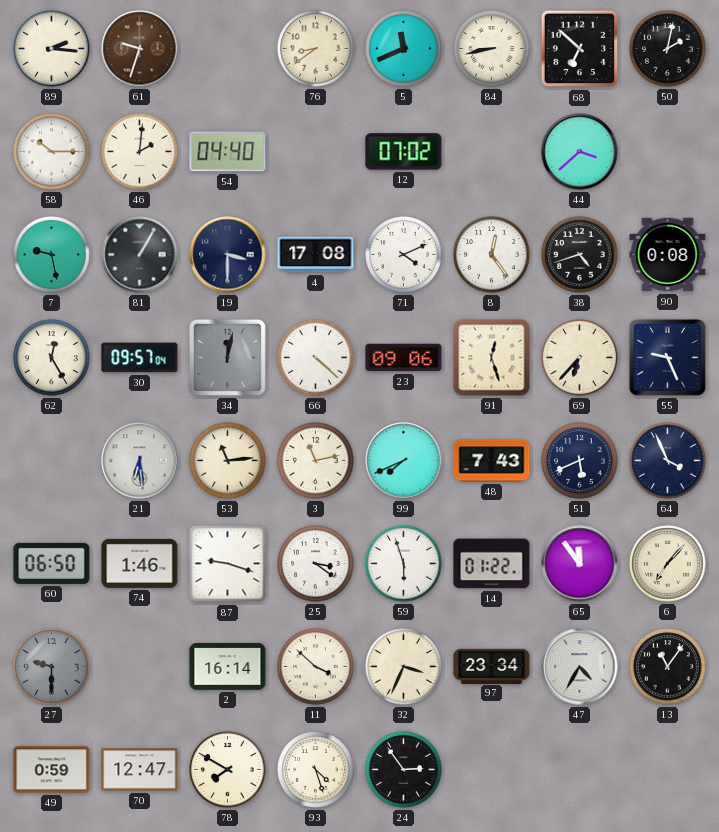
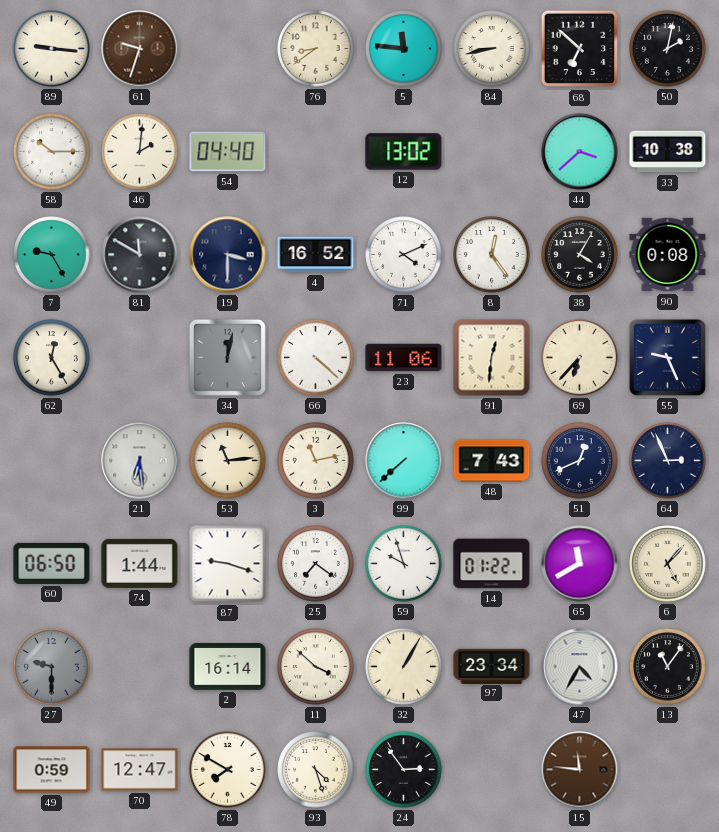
89: 2:16 -> 9:16
5: 11:41 -> 11:46
12: 07:02 -> 13:02
33: none -> 10:38
7: 9:28 -> 9:25
81: 1:05 -> 11:50
4: 17:08 -> 16:52
38: 4:42 -> 4:05
30: 09:57 -> none
23: 09:06 -> 11:06
91: 12:27 -> 12:31
99: 7:41 -> 7:38
51: 5:41 -> 12:41
64: 3:56 -> 2:56
74: 1:46 -> 1:44
25: 3:21 -> 7:21
59: 5:57 -> 9:57
65: 11:54 -> 11:40
6: 7:07 -> 5:07
32: 3:34 -> 1:05
15: none -> 11:46
